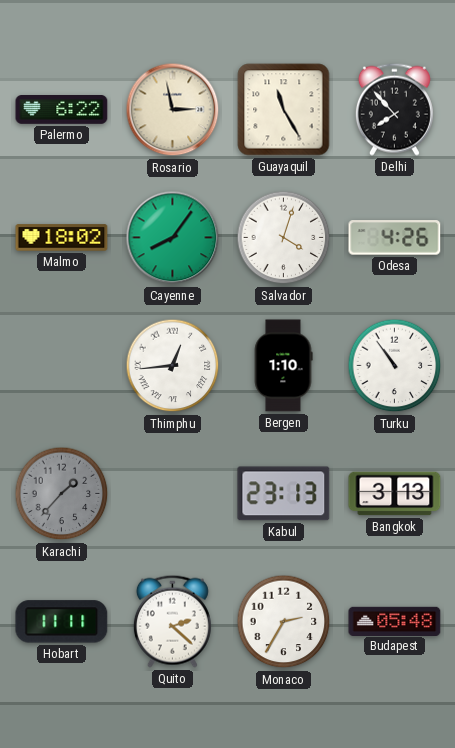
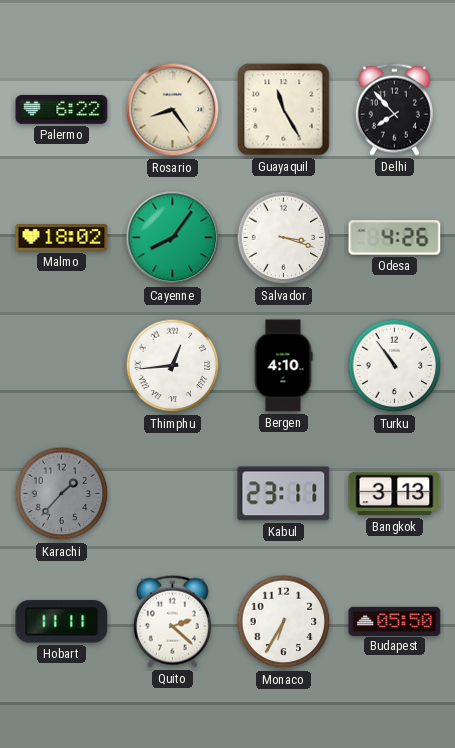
Rosario: 2:58 -> 8:24
Salvador: 4:03 -> 3:18
Bergen: 1:10 -> 4:10
Kabul: 23:13 -> 23:11
Monaco: 2:35 -> 6:35
Budapest: 05:48 -> 05:50
